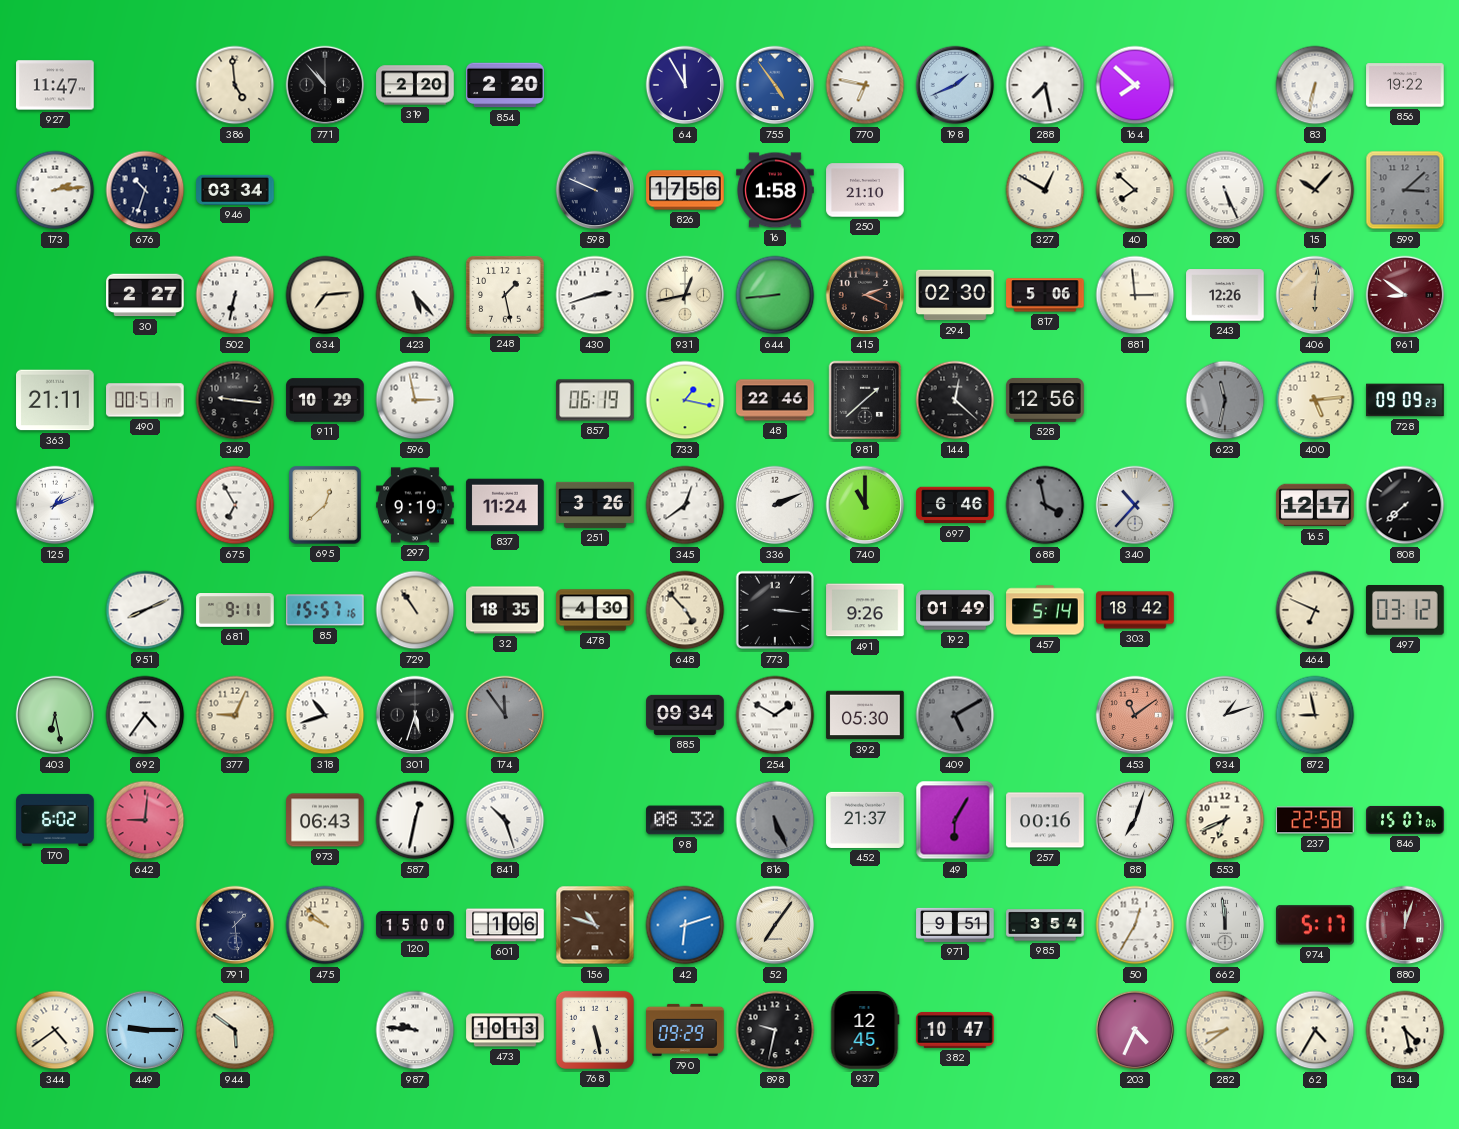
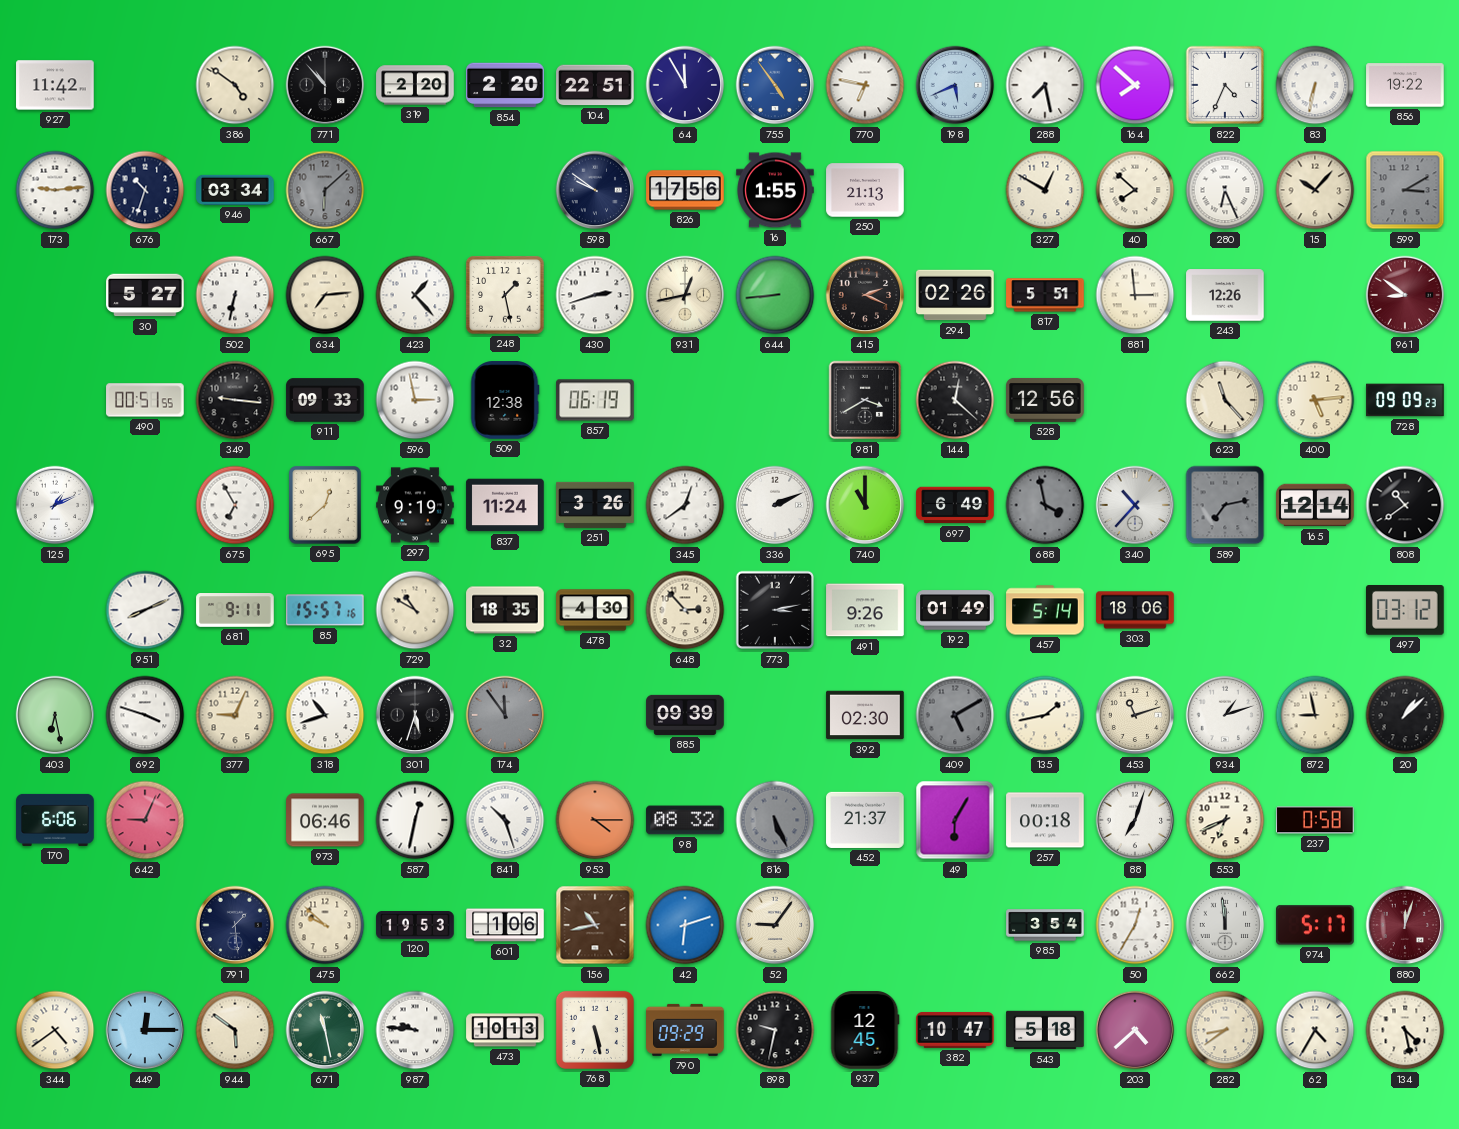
927: 11:47 -> 11:42
386: 4:59 -> 4:51
104: none -> 22:51
198: 1:41 -> 5:41
822: none -> 4:34
173: 2:14 -> 9:14
667: none -> 6:08
598: 9:49 -> 9:51
16: 1:58 -> 1:55
250: 21:10 -> 21:13
280: 5:26 -> 6:26
599: 3:08 -> 3:10
30: 2:27 -> 5:27
423: 5:23 -> 1:23
294: 02:30 -> 02:26
817: 5:06 -> 5:51
406: 6:01 -> none
363: 21:11 -> none
490: 00:51:17 -> 00:51:55
911: 10:29 -> 09:33
509: none -> 12:38
733: 1:17 -> none
48: 22:46 -> none
981: 1:38 -> 3:40
623: 11:32 -> 11:23
623 dial: grey -> cream
697: 6:46 -> 6:49
589: none -> 7:13
165: 12:17 -> 12:14
808: 7:38 -> 10:39
729: 10:54 -> 10:50
648: 4:53 -> 2:53
773: 3:16 -> 3:13
303: 18:42 -> 18:06
464: 6:49 -> none
692: 4:36 -> 3:48
885: 09:34 -> 09:39
254: 1:50 -> none
392: 05:30 -> 02:30
135: none -> 1:43
453: 11:09 -> 11:12
453 dial: salmon -> cream
20: none -> 1:08
170: 6:02 -> 6:06
642: 9:01 -> 9:04
973: 06:43 -> 06:46
953: none -> 4:15
257: 00:16 -> 00:18
237: 22:58 -> 0:58
846: 15:07 -> none
120: 15:00 -> 19:53
156: 10:48 -> 10:43
52: 7:06 -> 9:06
971: 9:51 -> none
449: 9:15 -> 12:15
671: none -> 11:28
543: none -> 5:18
203: 4:34 -> 4:38
